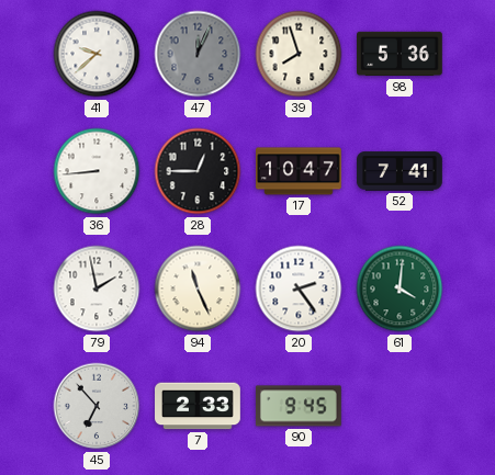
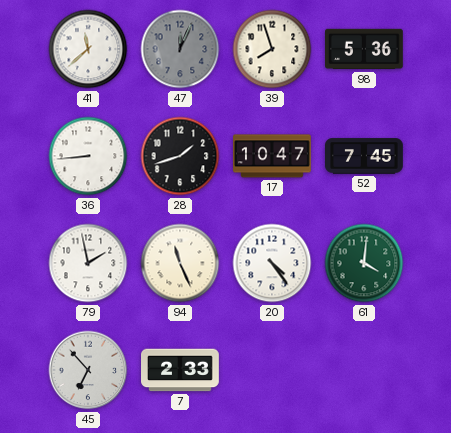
41: 9:38 -> 11:38
28: 12:45 -> 1:42
52: 7:41 -> 7:45
20: 2:24 -> 4:24
90: 9:45 -> none
